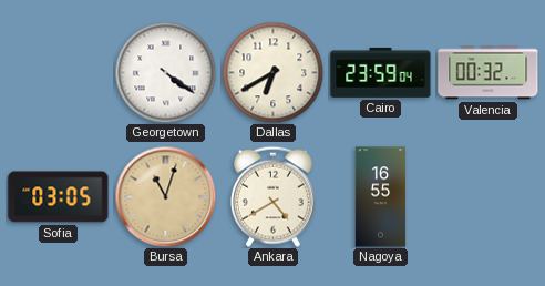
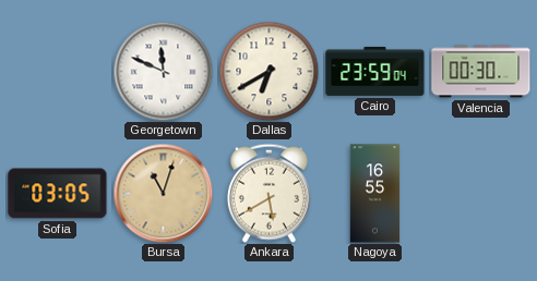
Georgetown: 4:21 -> 11:49
Valencia: 00:32 -> 00:30
Ankara: 4:40 -> 5:40
